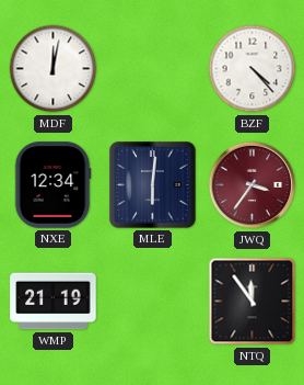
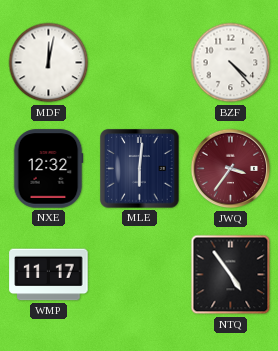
NXE: 12:34 -> 12:32
WMP: 21:19 -> 11:17
NTQ: 11:54 -> 4:54
